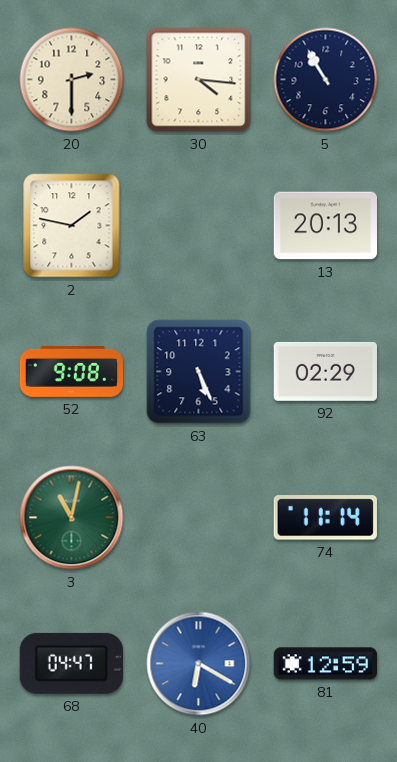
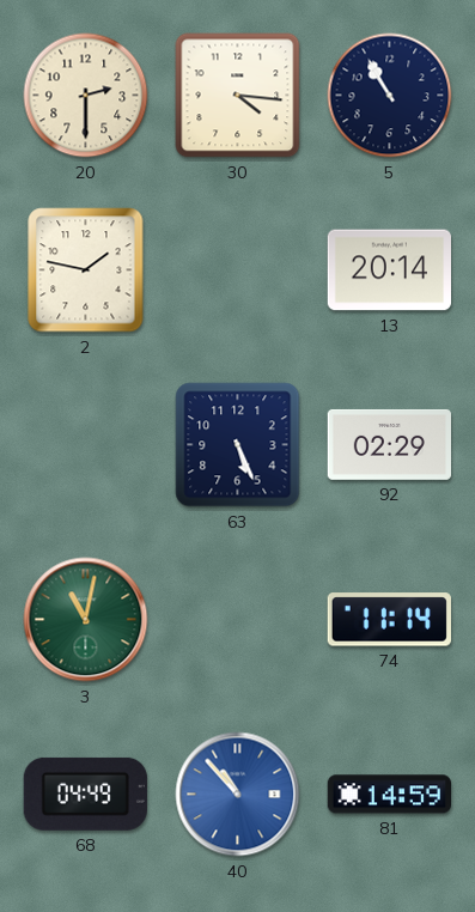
13: 20:13 -> 20:14
52: 9:08 -> none
68: 04:47 -> 04:49
40: 6:20 -> 10:53
81: 12:59 -> 14:59
